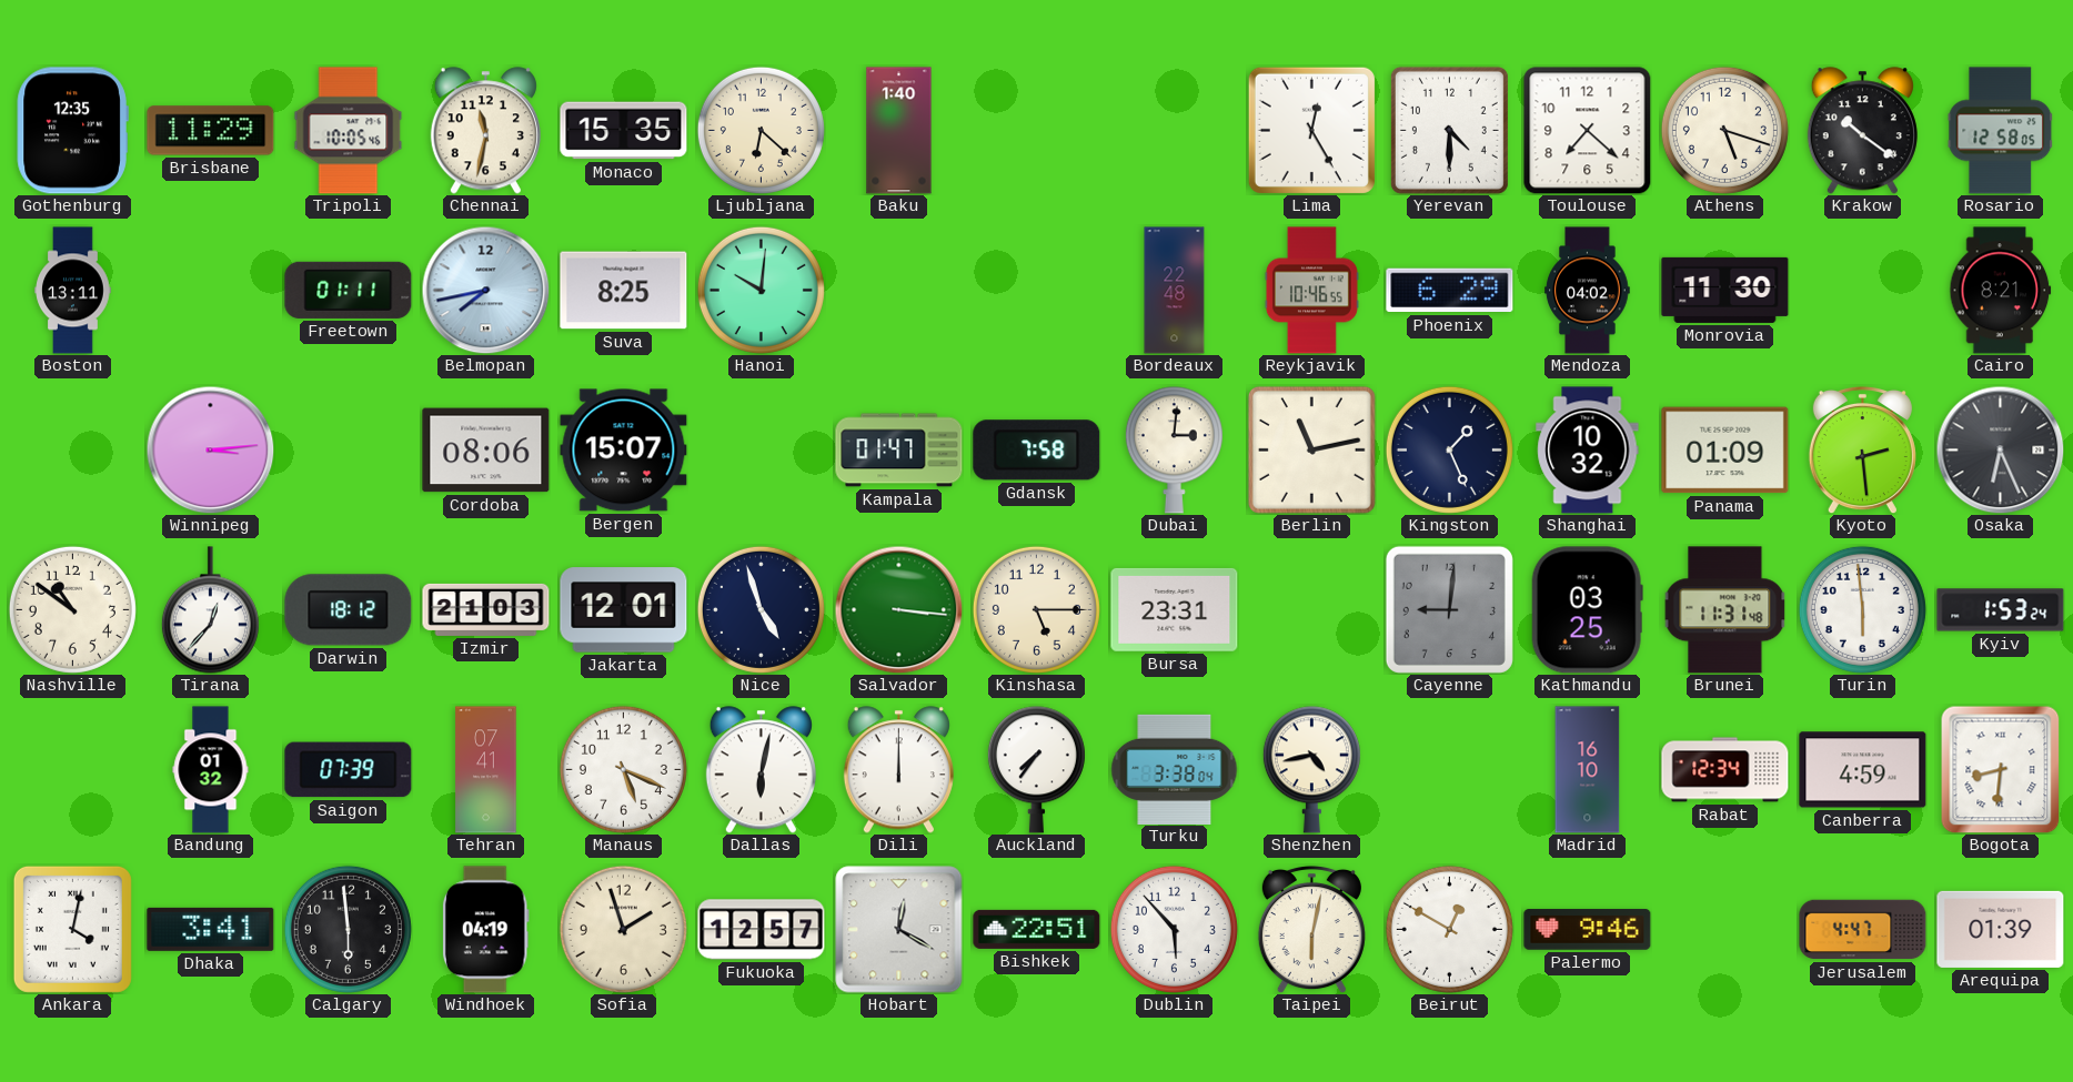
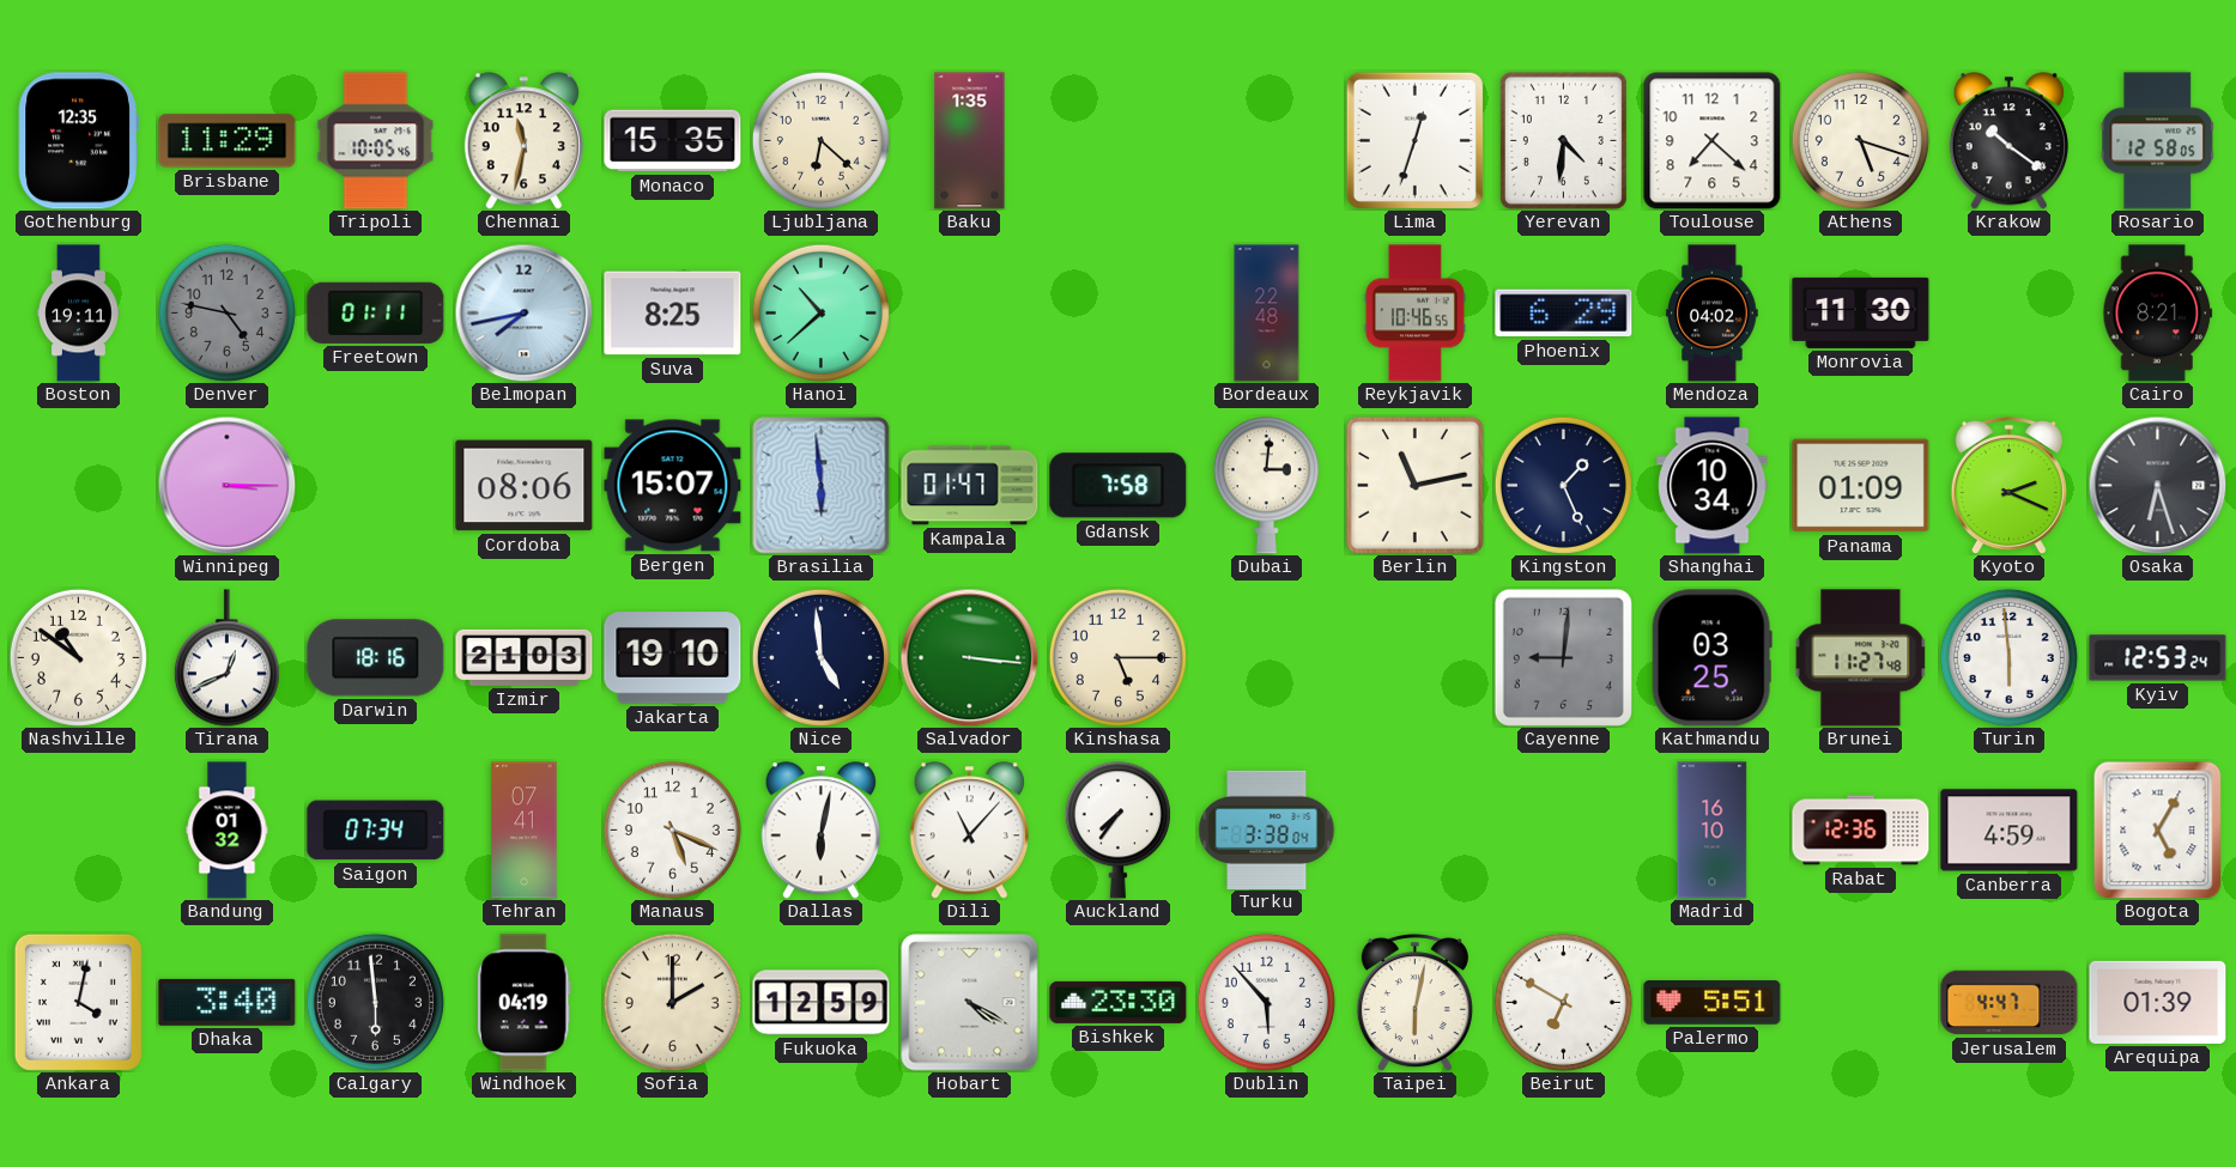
Baku: 1:40 -> 1:35
Lima: 12:25 -> 12:33
Yerevan: 4:30 -> 4:31
Boston: 13:11 -> 19:11
Denver: none -> 4:47
Hanoi: 10:01 -> 10:38
Winnipeg: 3:14 -> 3:15
Brasilia: none -> 5:59
Shanghai: 10:32 -> 10:34
Kyoto: 2:29 -> 2:19
Osaka: 6:26 -> 6:27
Tirana: 12:37 -> 12:41
Darwin: 18:12 -> 18:16
Jakarta: 12:01 -> 19:10
Nice: 4:57 -> 4:59
Bursa: 23:31 -> none
Brunei: 11:31 -> 11:27
Kyiv: 1:53 -> 12:53
Saigon: 07:39 -> 07:34
Dili: 12:00 -> 11:07
Shenzhen: 4:43 -> none
Rabat: 12:34 -> 12:36
Bogota: 8:31 -> 5:05
Dhaka: 3:41 -> 3:40
Sofia: 1:57 -> 2:00
Fukuoka: 12:57 -> 12:59
Hobart: 12:20 -> 4:20
Bishkek: 22:51 -> 23:30
Beirut: 12:50 -> 6:50
Palermo: 9:46 -> 5:51
